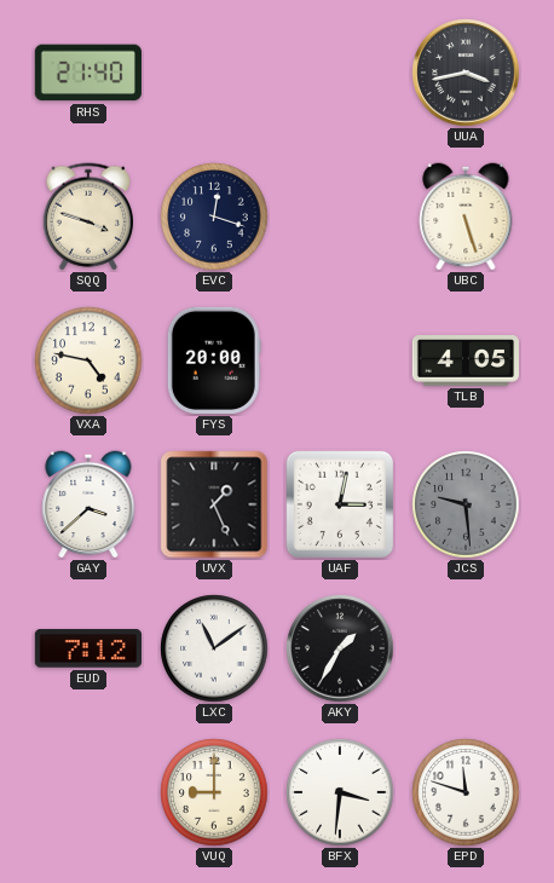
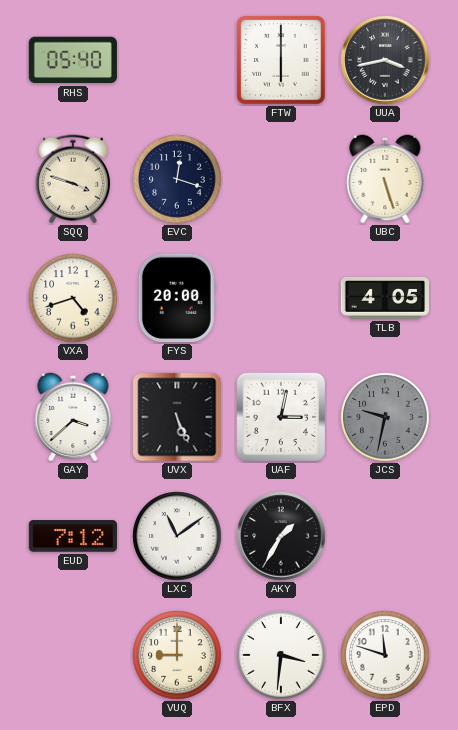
RHS: 21:40 -> 05:40
FTW: none -> 6:00
VXA: 4:47 -> 4:42
UVX: 1:26 -> 5:26
JCS: 9:29 -> 9:32
